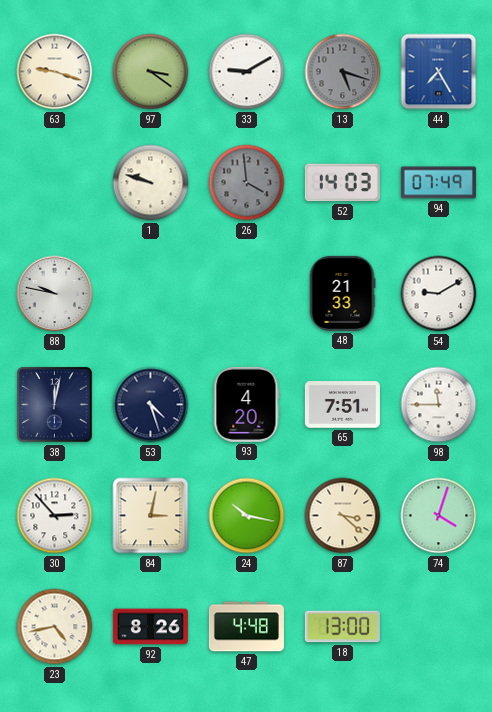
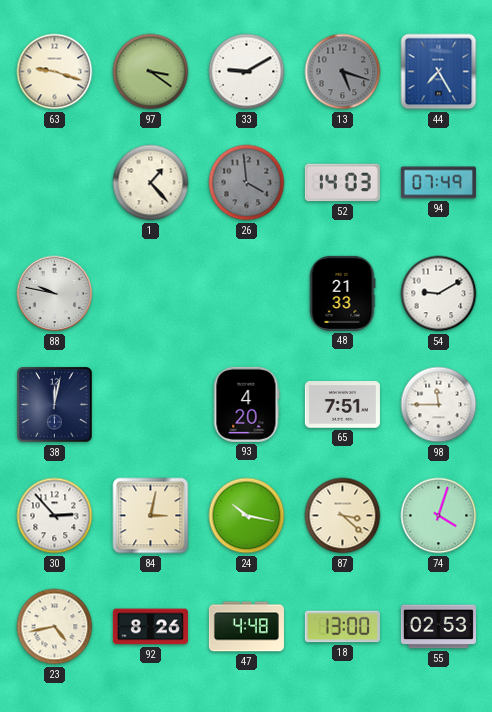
1: 9:48 -> 1:23
53: 4:27 -> none
55: none -> 02:53
